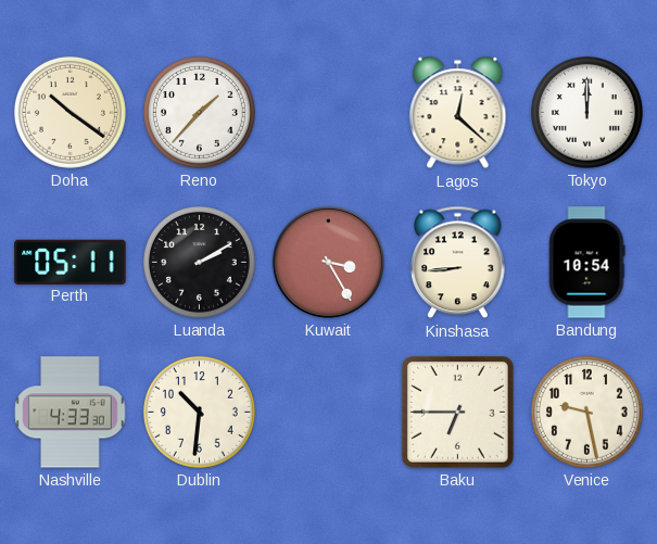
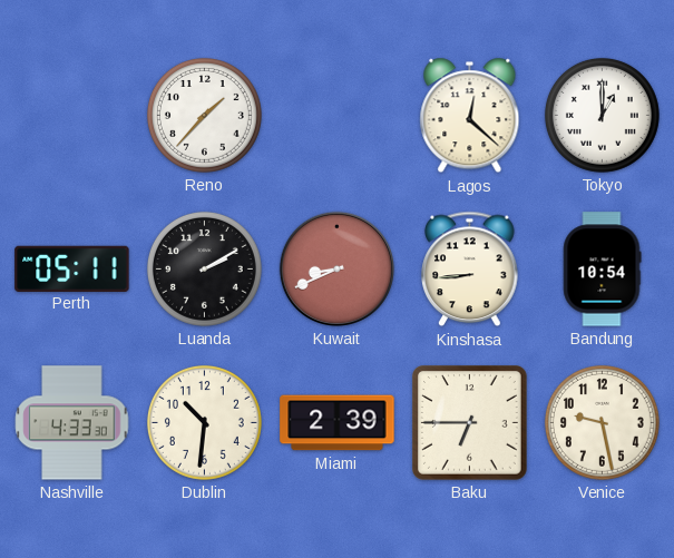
Doha: 10:21 -> none
Tokyo: 12:00 -> 1:00
Kuwait: 3:25 -> 8:41
Miami: none -> 2:39
